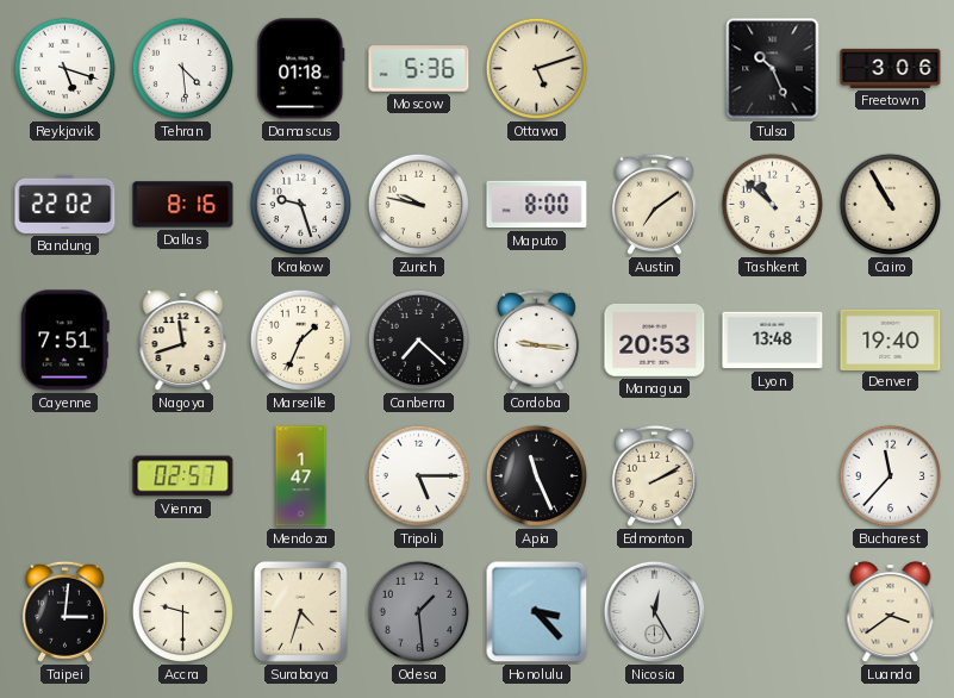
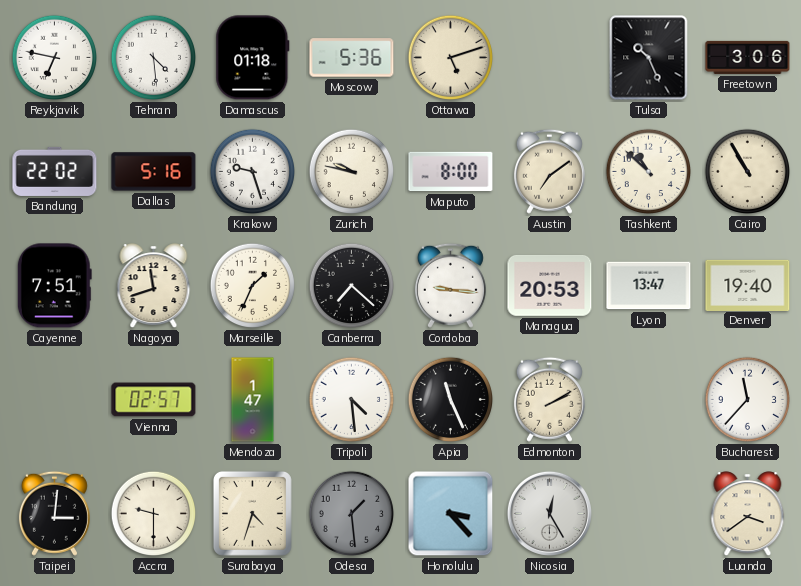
Reykjavik: 5:18 -> 6:47
Dallas: 8:16 -> 5:16
Lyon: 13:48 -> 13:47
Tripoli: 5:15 -> 4:29
